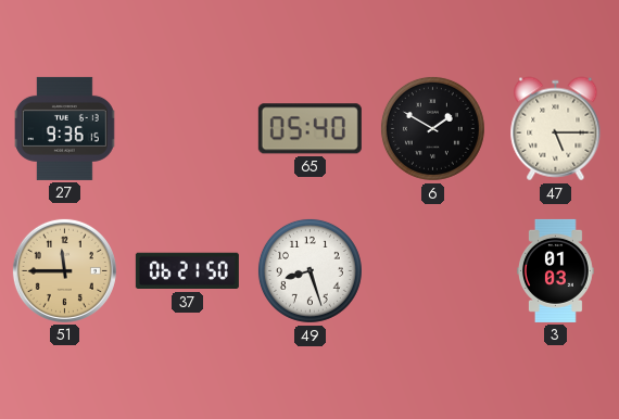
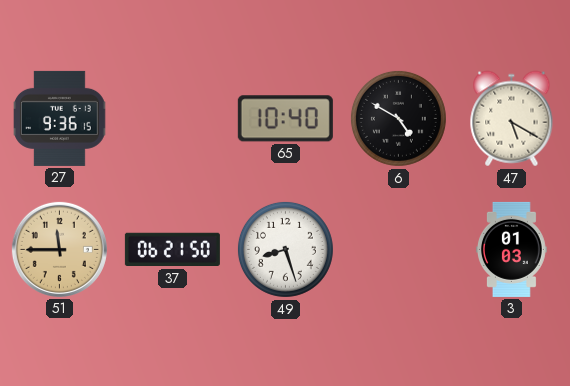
65: 05:40 -> 10:40
6: 1:50 -> 4:50
47: 5:15 -> 5:20
